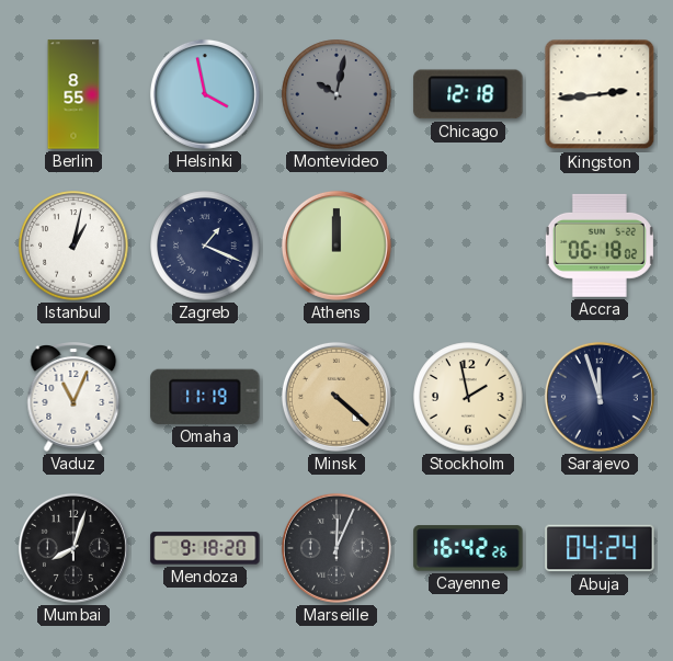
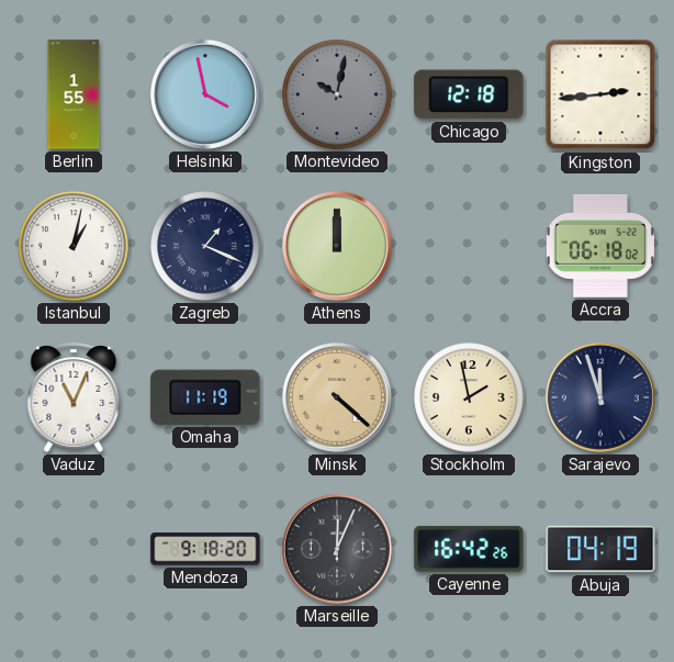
Berlin: 8:55 -> 1:55
Mumbai: 8:03 -> none
Abuja: 04:24 -> 04:19
